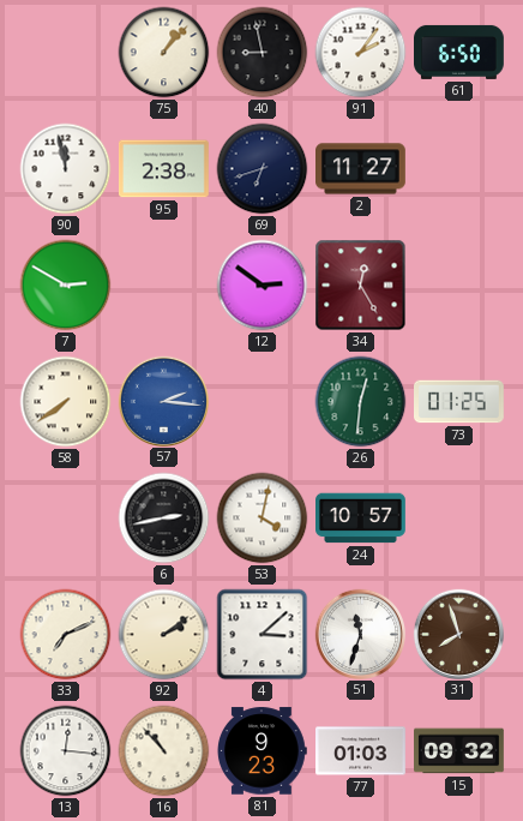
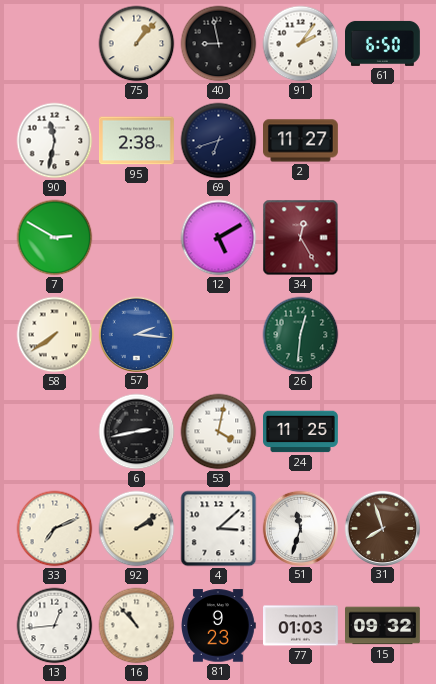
90: 11:58 -> 11:32
12: 2:51 -> 5:10
73: 01:25 -> none
24: 10:57 -> 11:25
13: 12:16 -> 12:44
